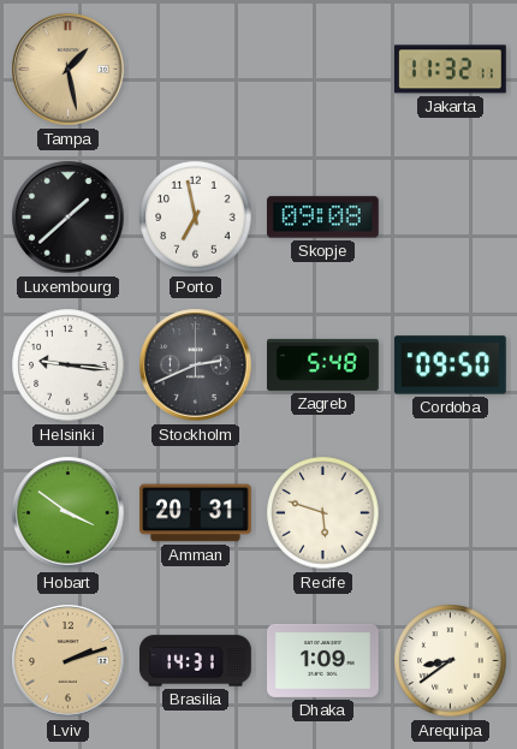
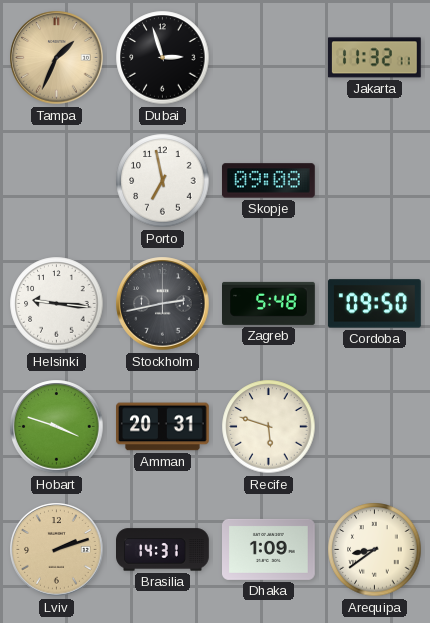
Tampa: 1:28 -> 1:34
Dubai: none -> 2:57
Luxembourg: 1:38 -> none
Stockholm: 2:41 -> 2:43
Hobart: 3:51 -> 3:48
